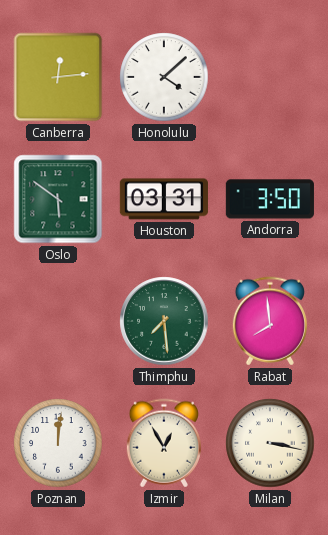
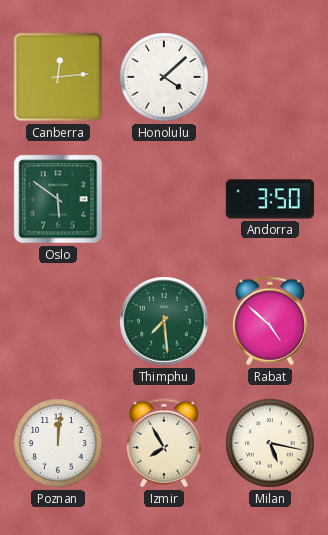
Houston: 03:31 -> none
Rabat: 7:59 -> 4:52
Izmir: 12:55 -> 7:55
Milan: 3:17 -> 5:17
